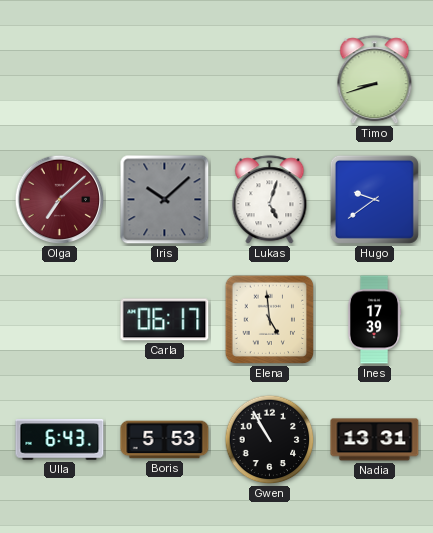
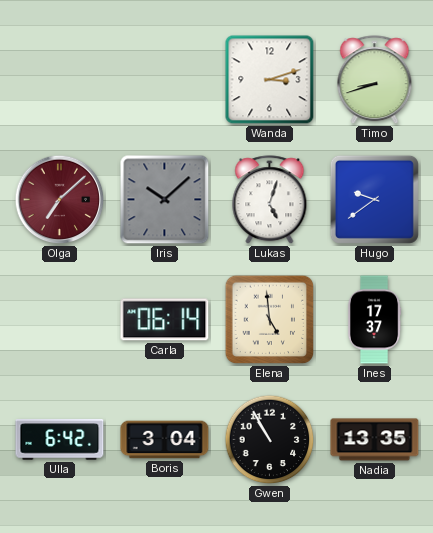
Wanda: none -> 3:12
Carla: 06:17 -> 06:14
Ines: 17:39 -> 17:37
Ulla: 6:43 -> 6:42
Boris: 5:53 -> 3:04
Nadia: 13:31 -> 13:35
